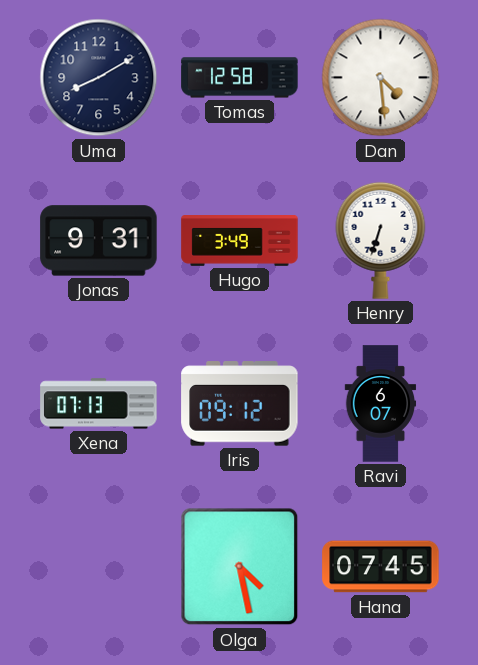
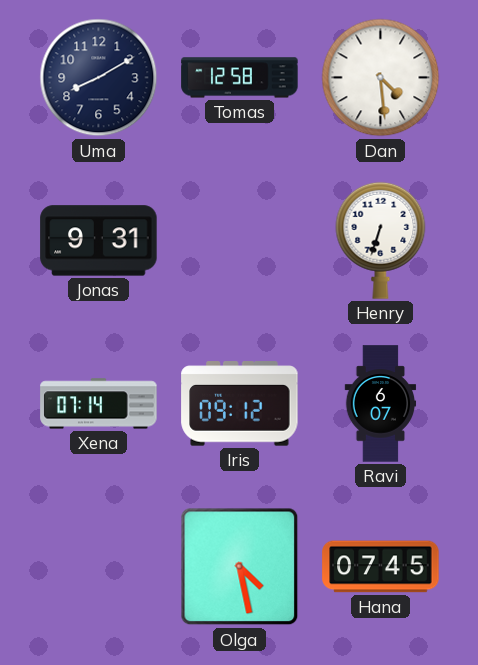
Hugo: 3:49 -> none
Xena: 07:13 -> 07:14
